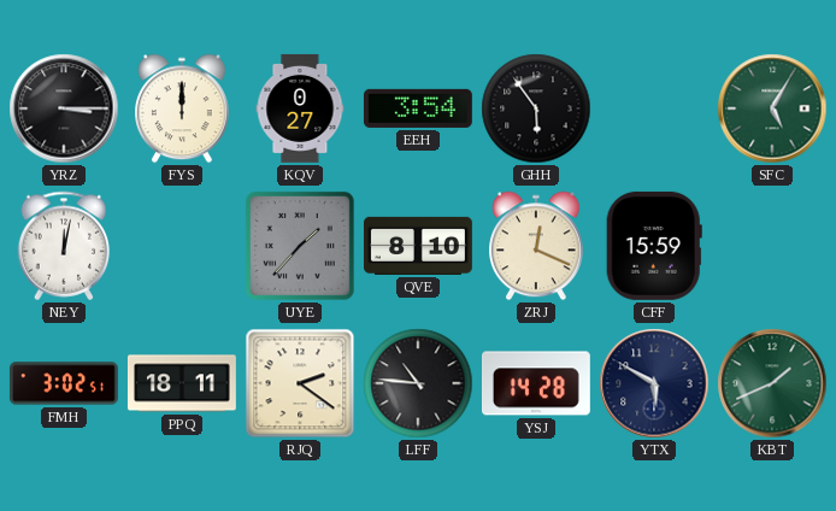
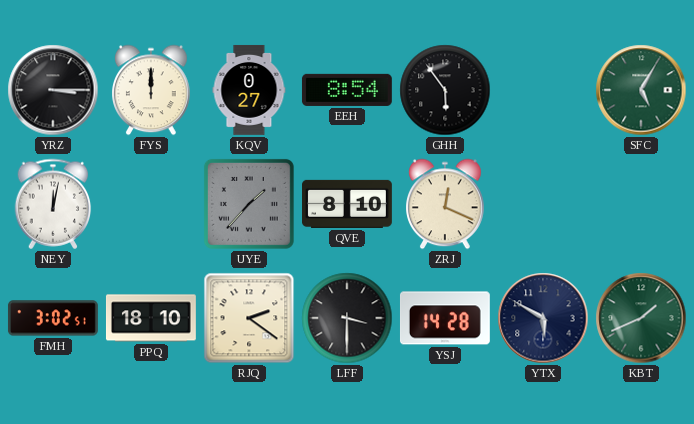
EEH: 3:54 -> 8:54
CFF: 15:59 -> none
PPQ: 18:11 -> 18:10
LFF: 10:46 -> 3:30
